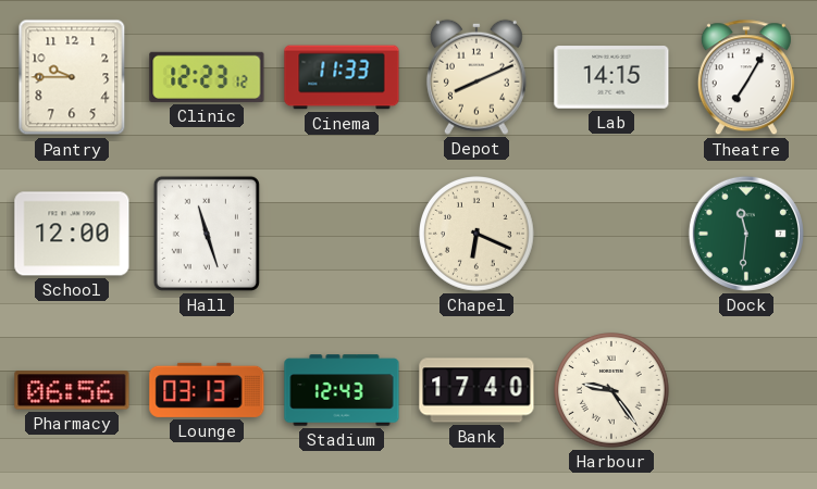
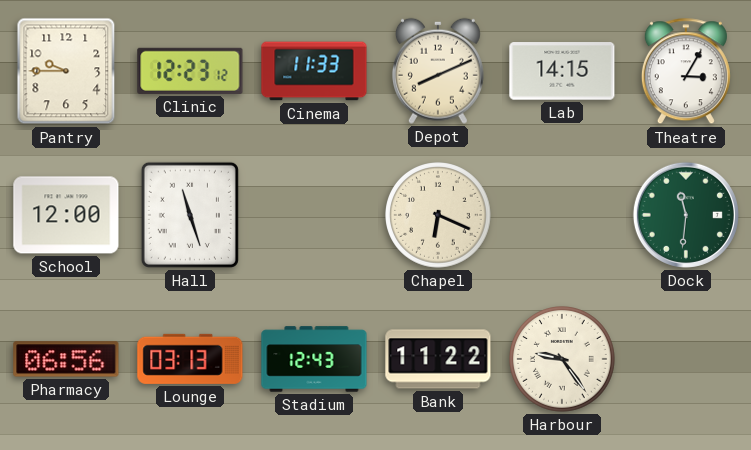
Theatre: 7:05 -> 3:05
Bank: 17:40 -> 11:22
